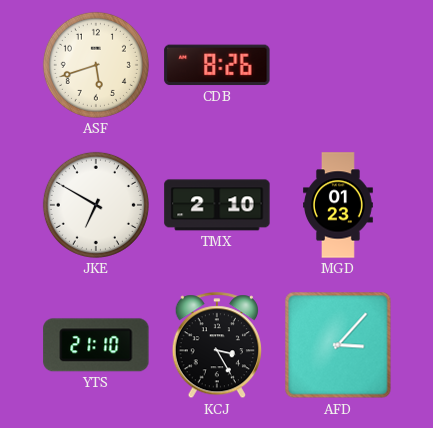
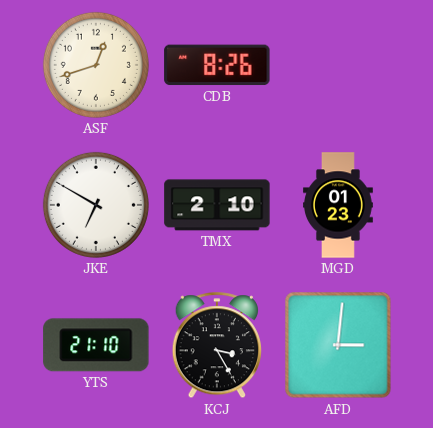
ASF: 5:42 -> 12:42
AFD: 3:07 -> 3:01
